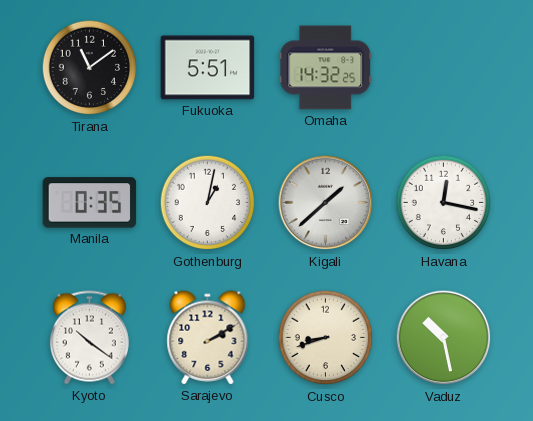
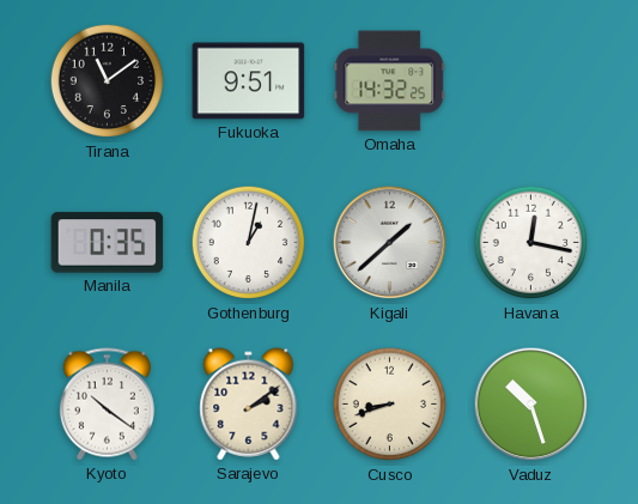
Fukuoka: 5:51 -> 9:51
Sarajevo: 2:10 -> 2:09
Vaduz: 10:28 -> 10:27
